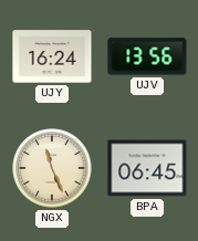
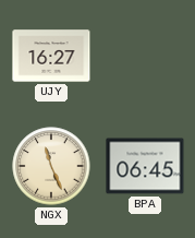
UJY: 16:24 -> 16:27
UJV: 13:56 -> none
